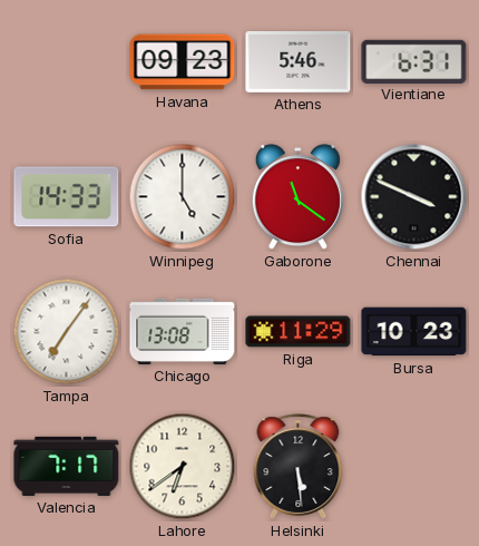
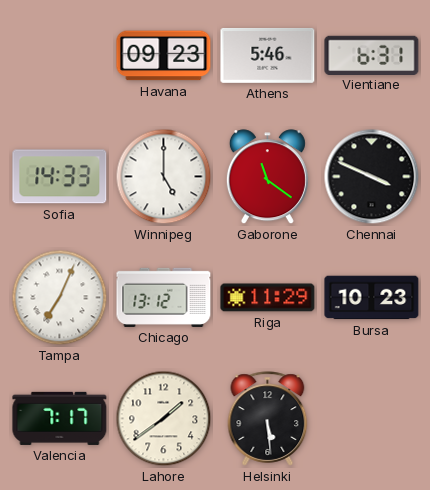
Tampa: 7:06 -> 7:04
Chicago: 13:08 -> 13:12
Lahore: 6:39 -> 1:39
